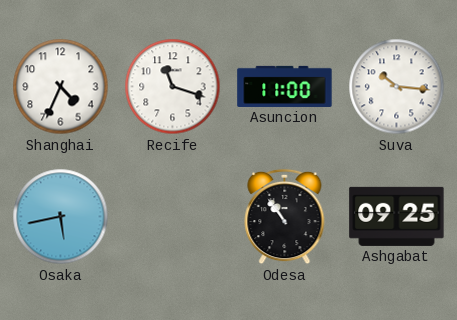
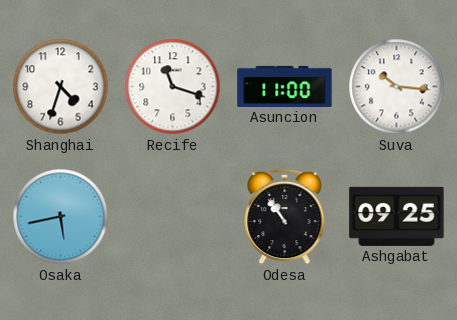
Shanghai: 4:34 -> 4:33
